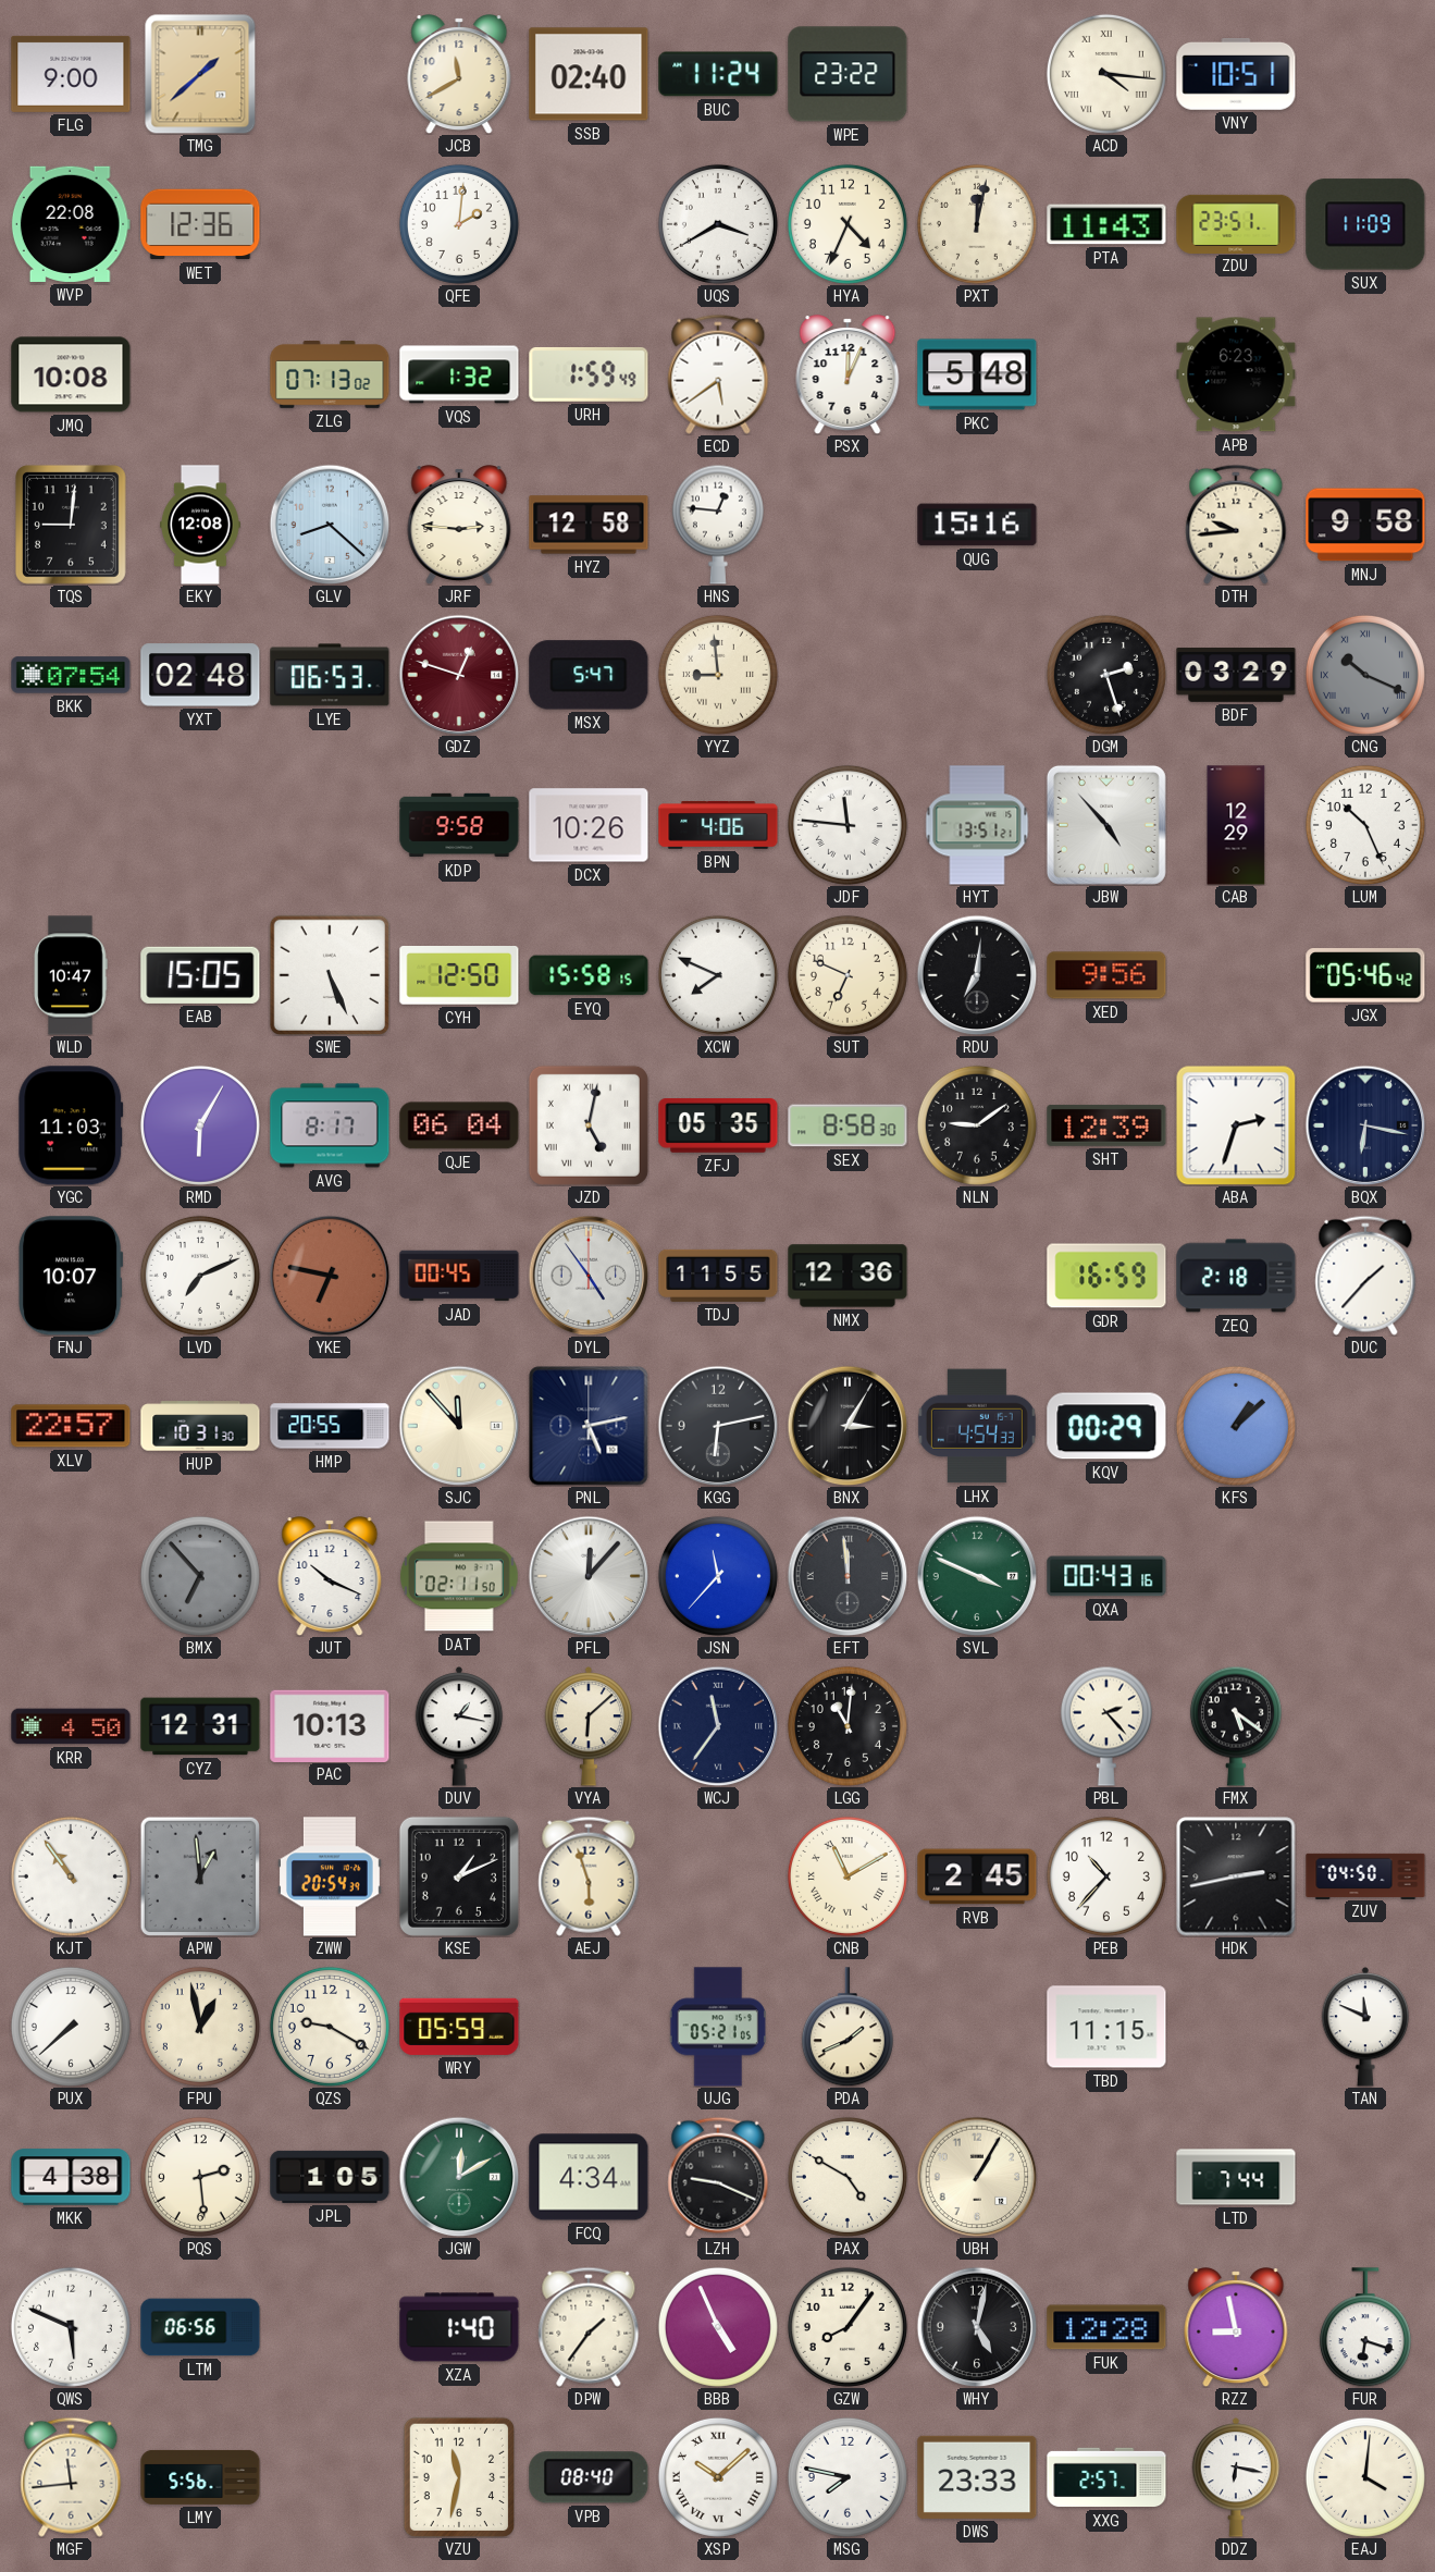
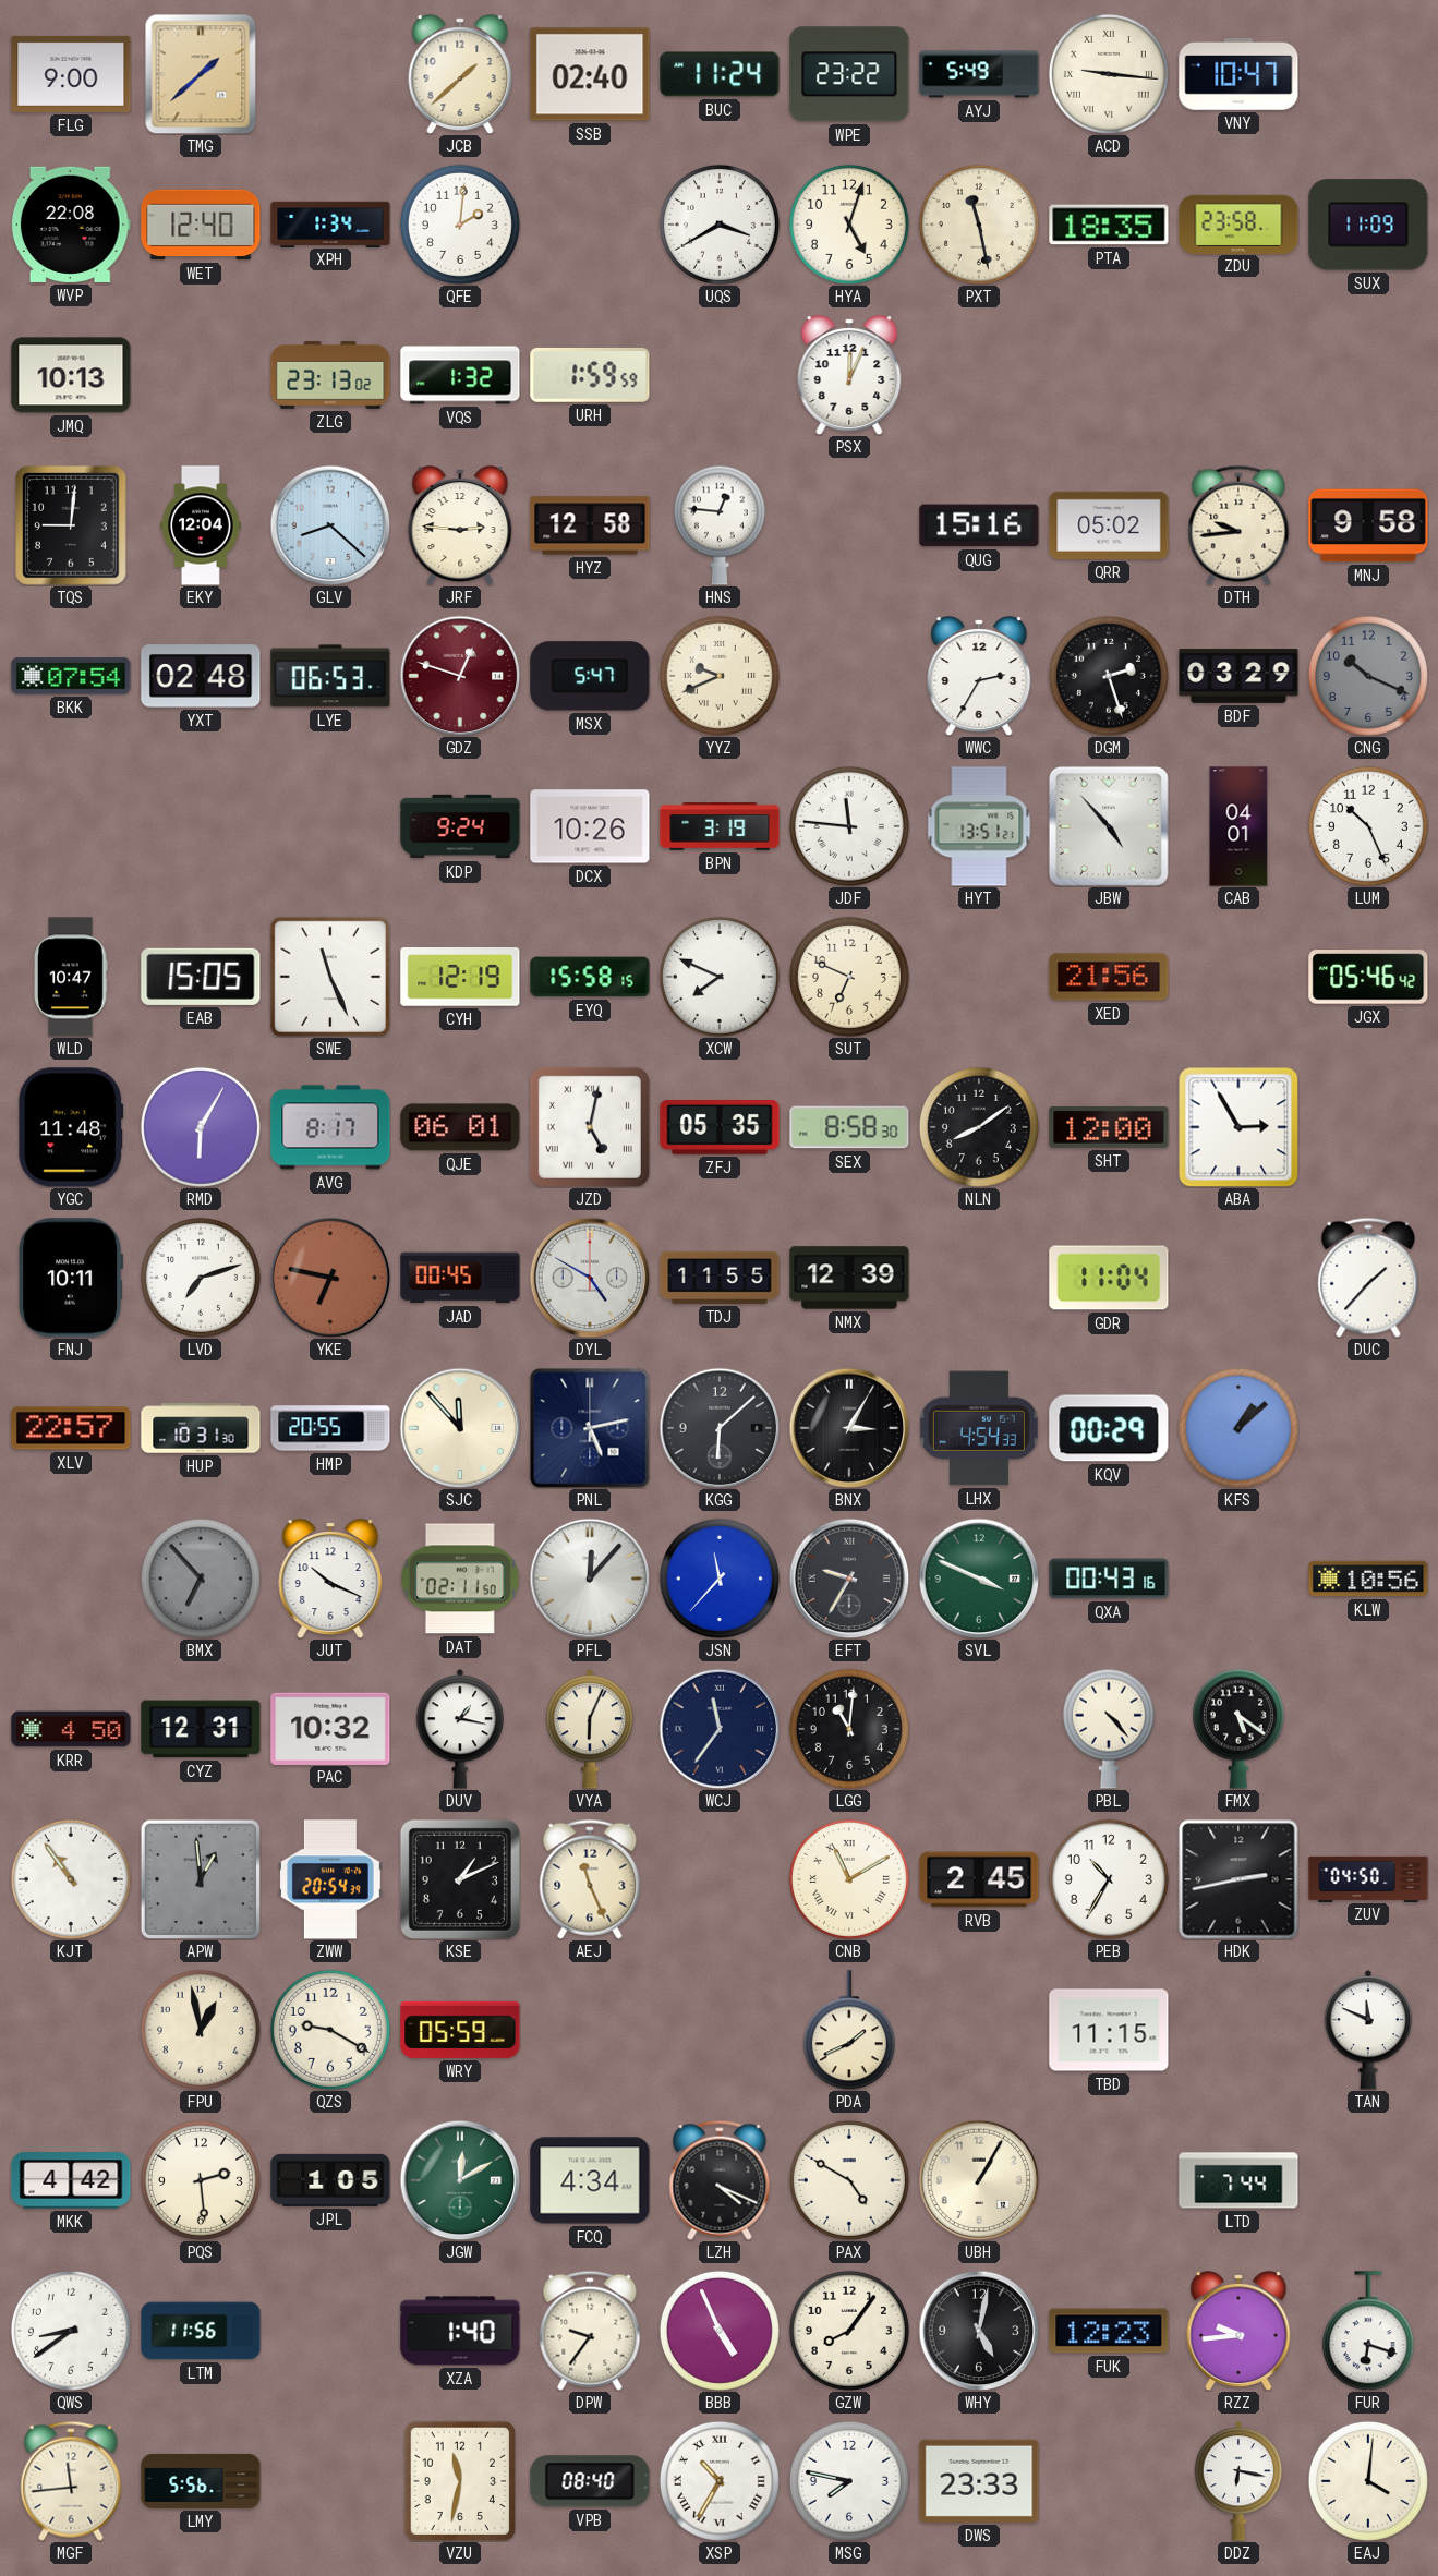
JCB: 11:40 -> 1:38
AYJ: none -> 5:49
ACD: 4:16 -> 9:16
VNY: 10:51 -> 10:47
WET: 12:36 -> 12:40
XPH: none -> 1:34
HYA: 4:34 -> 5:03
PXT: 12:02 -> 11:28
PTA: 11:43 -> 18:35
ZDU: 23:51 -> 23:58
JMQ: 10:08 -> 10:13
ZLG: 07:13 -> 23:13
URH: 1:59:49 -> 1:59:59
ECD: 5:39 -> none
PKC: 5:48 -> none
APB: 6:23 -> none
EKY: 12:08 -> 12:04
QRR: none -> 05:02
YYZ: 8:59 -> 9:41
WWC: none -> 2:35
CNG numerals: Roman -> Arabic
KDP: 9:58 -> 9:24
BPN: 4:06 -> 3:19
CAB: 12:29 -> 04:01
SWE: 5:26 -> 11:26
CYH: 12:50 -> 12:19
RDU: 7:01 -> none
XED: 9:56 -> 21:56
YGC: 11:03 -> 11:48
QJE: 06:04 -> 06:01
NLN: 9:09 -> 8:09
SHT: 12:39 -> 12:00
ABA: 2:33 -> 2:55
BQX: 6:17 -> none
FNJ: 10:07 -> 10:11
LVD: 7:11 -> 7:12
DYL: 4:54 -> 4:50
NMX: 12:36 -> 12:39
GDR: 16:59 -> 11:04
ZEQ: 2:18 -> none
KGG: 6:13 -> 6:08
EFT: 11:59 -> 9:35
KLW: none -> 10:56
PAC: 10:13 -> 10:32
VYA: 6:08 -> 6:04
PBL: 2:23 -> 4:23
AEJ: 5:57 -> 11:26
PEB: 10:37 -> 10:35
PUX: 7:38 -> none
UJG: 05:21 -> none
MKK: 4:38 -> 4:42
LZH: 9:19 -> 4:19
QWS: 5:49 -> 8:39
LTM: 06:56 -> 11:56
DPW: 1:36 -> 9:36
FUK: 12:28 -> 12:23
RZZ: 8:58 -> 9:44
XSP: 10:08 -> 10:35
XXG: 2:57 -> none
